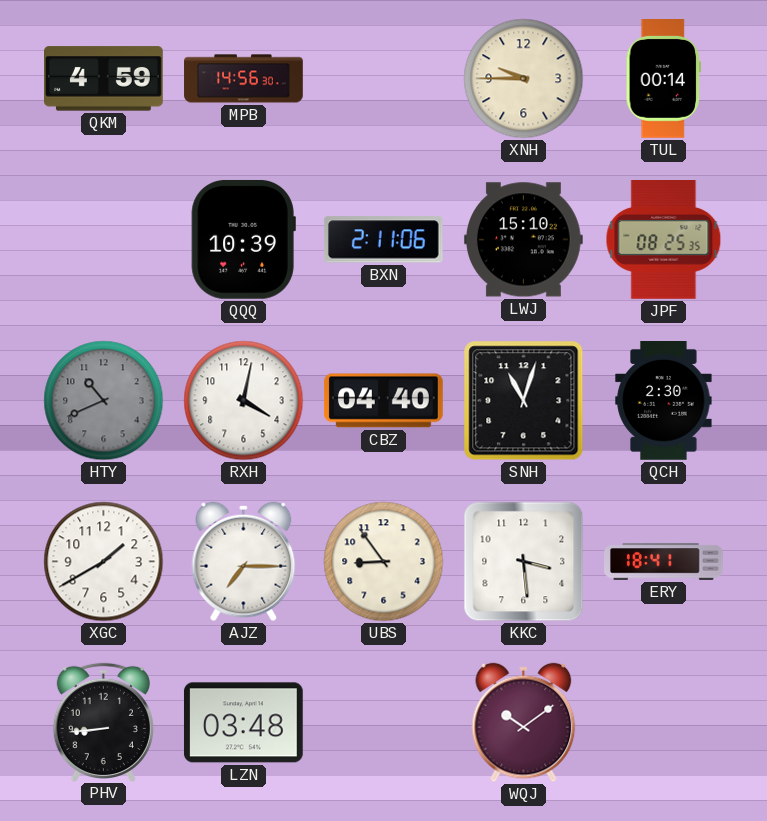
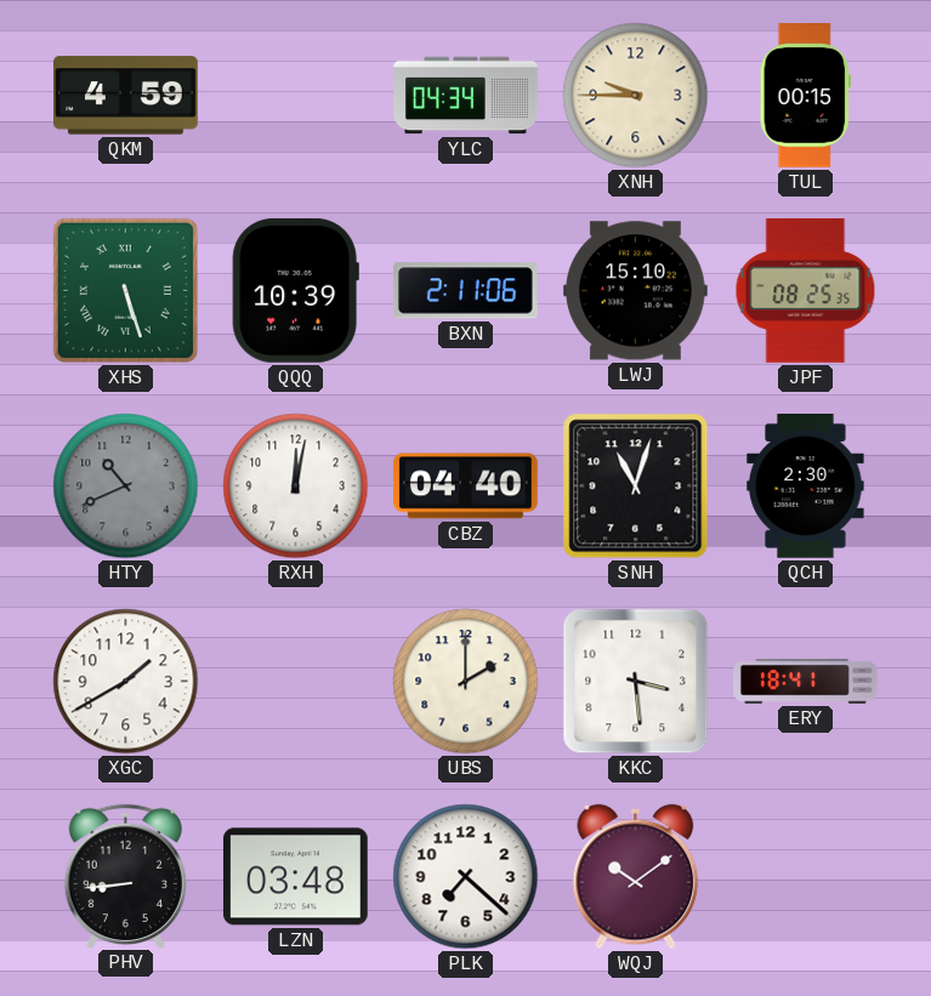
MPB: 14:56 -> none
YLC: none -> 04:34
TUL: 00:14 -> 00:15
XHS: none -> 5:27
RXH: 4:02 -> 12:02
AJZ: 7:15 -> none
UBS: 8:54 -> 2:00
PLK: none -> 7:22
